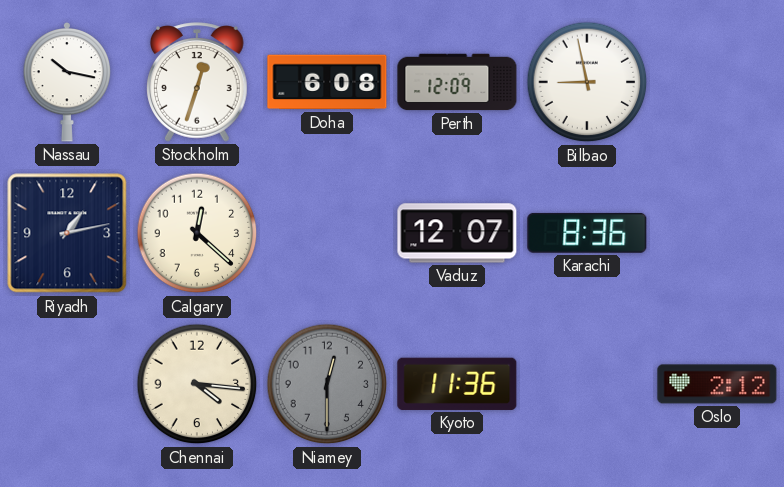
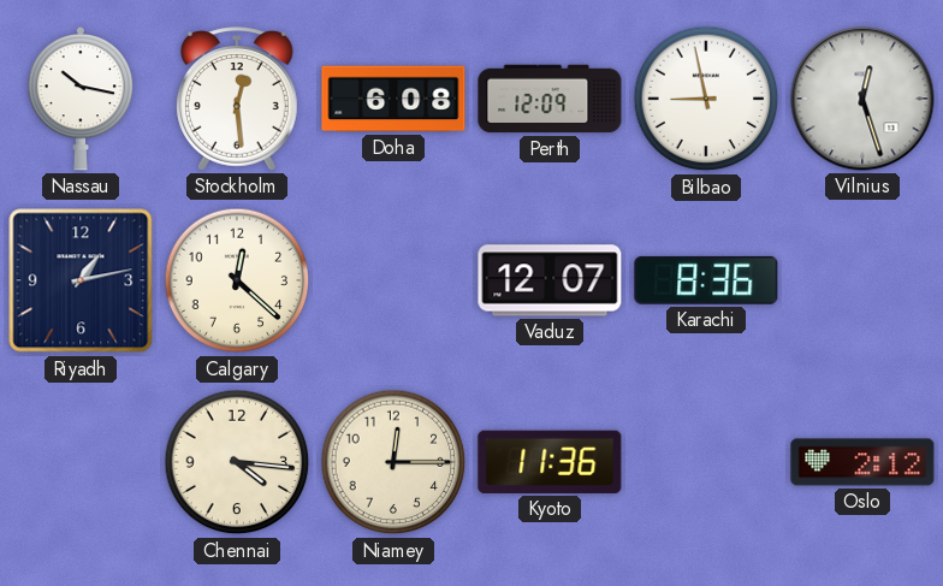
Stockholm: 12:33 -> 12:29
Vilnius: none -> 12:27
Niamey: 12:30 -> 12:15
Niamey dial: grey -> cream
